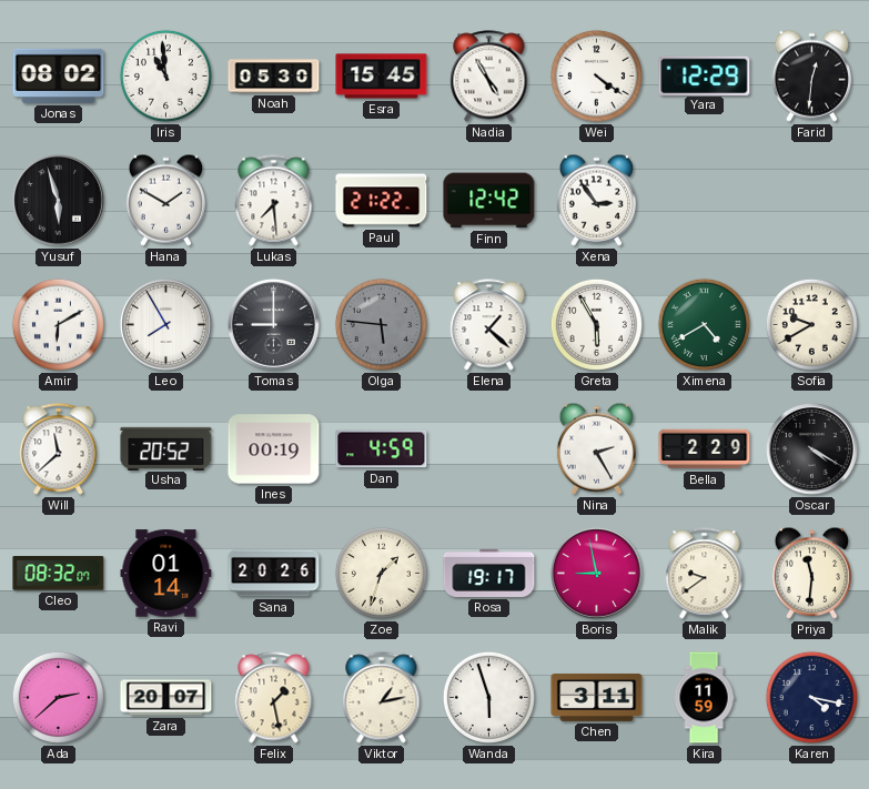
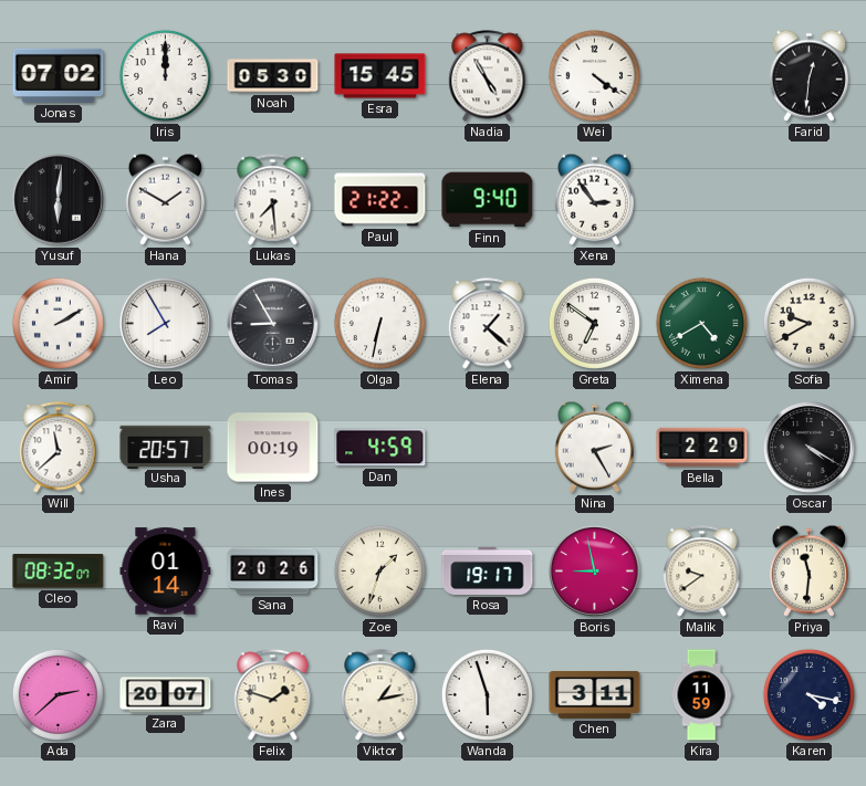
Jonas: 08:02 -> 07:02
Iris: 10:59 -> 12:00
Yara: 12:29 -> none
Yusuf: 5:57 -> 6:01
Finn: 12:42 -> 9:40
Amir: 6:10 -> 2:10
Tomas: 9:00 -> 8:55
Olga: 5:46 -> 6:32
Olga dial: grey -> white
Greta: 5:55 -> 6:51
Usha: 20:52 -> 20:57
Felix: 1:28 -> 1:48
